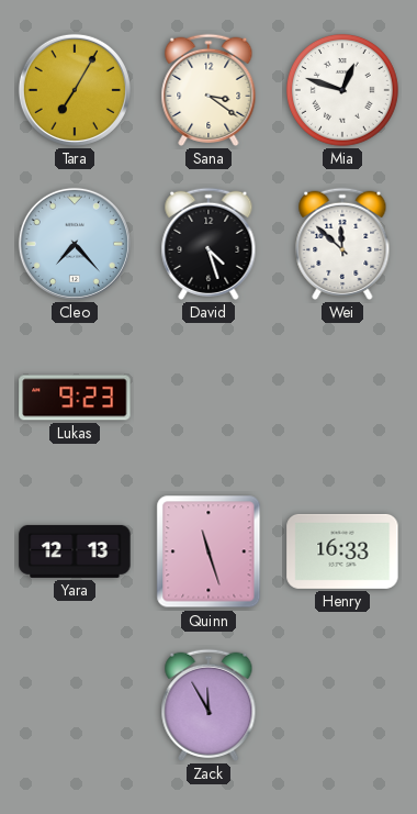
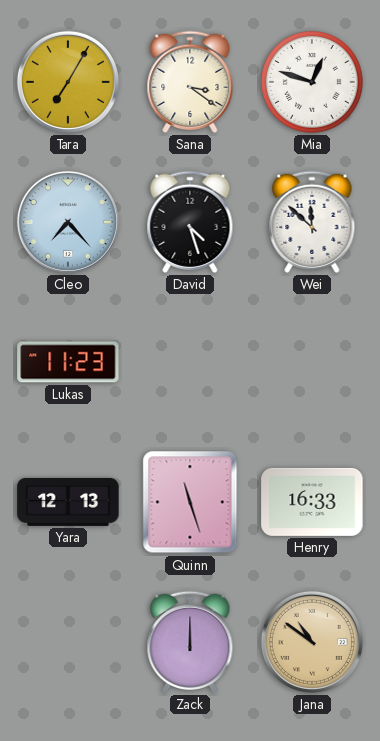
Lukas: 9:23 -> 11:23
Zack: 11:55 -> 12:00
Jana: none -> 10:51
